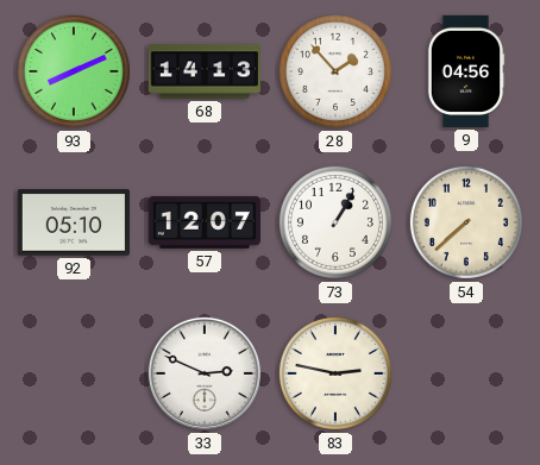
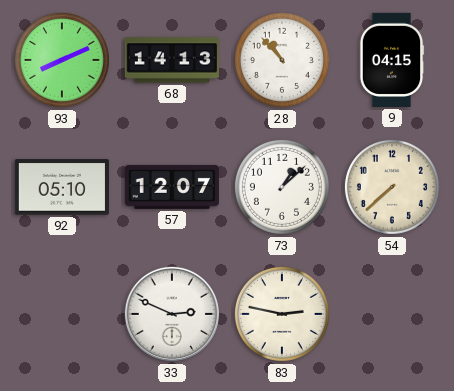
28: 1:53 -> 10:53
9: 04:56 -> 04:15
73: 1:05 -> 1:08
